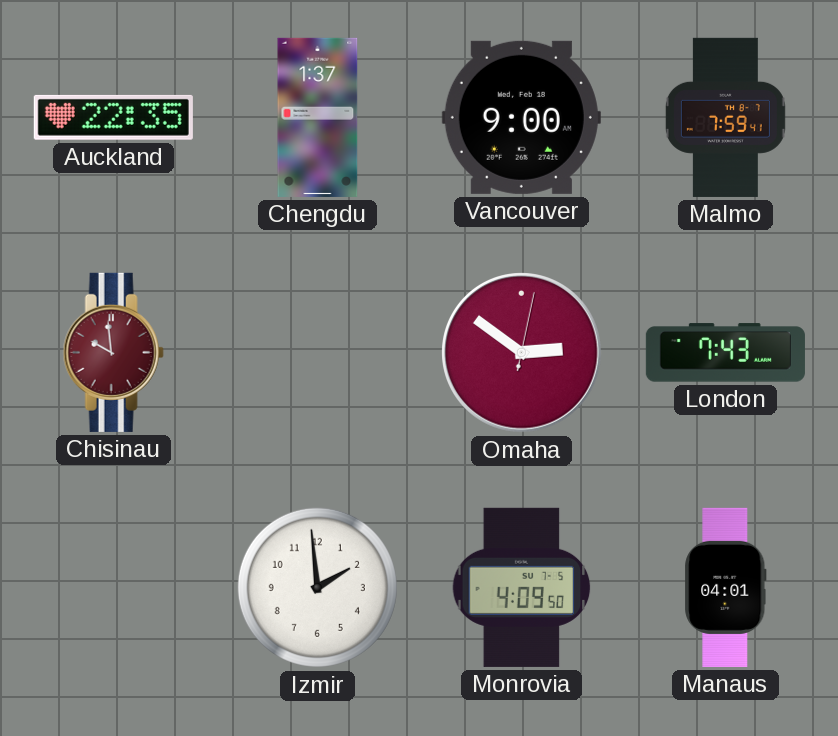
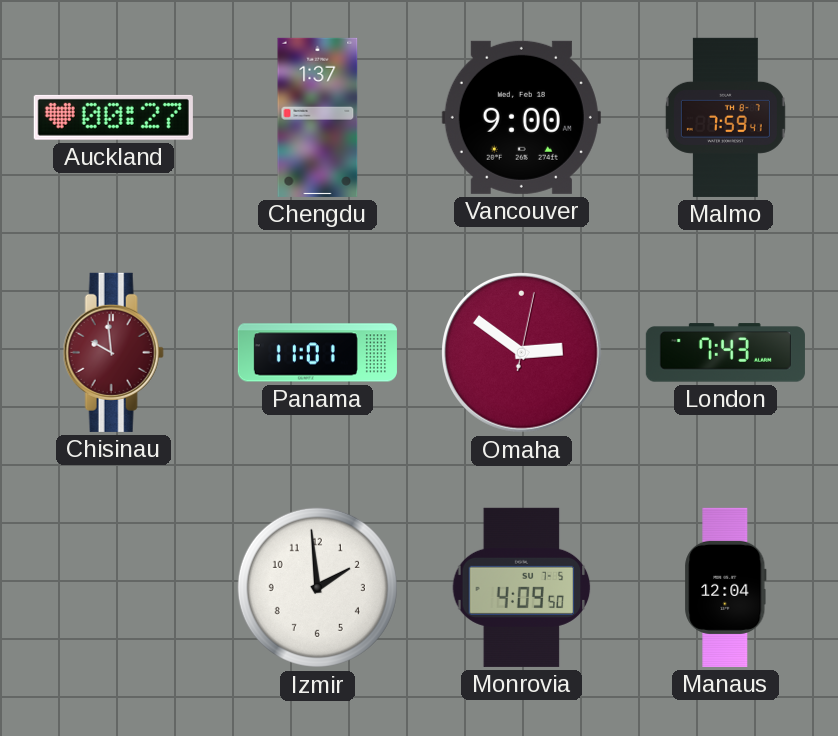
Auckland: 22:35 -> 00:27
Panama: none -> 11:01
Manaus: 04:01 -> 12:04
